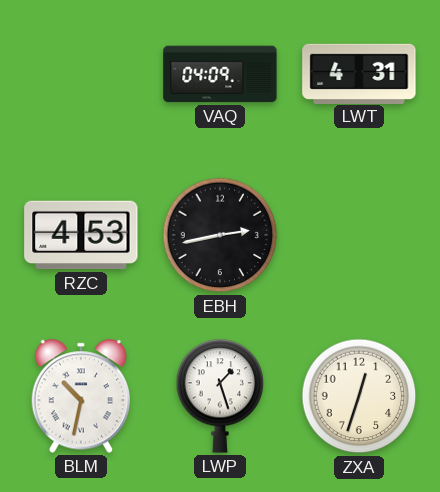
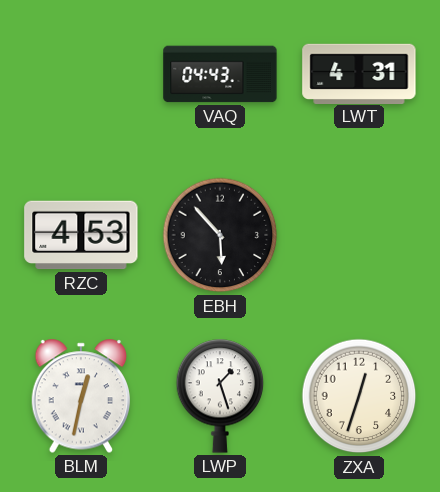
VAQ: 04:09 -> 04:43
EBH: 2:43 -> 5:53
BLM: 10:32 -> 12:32
